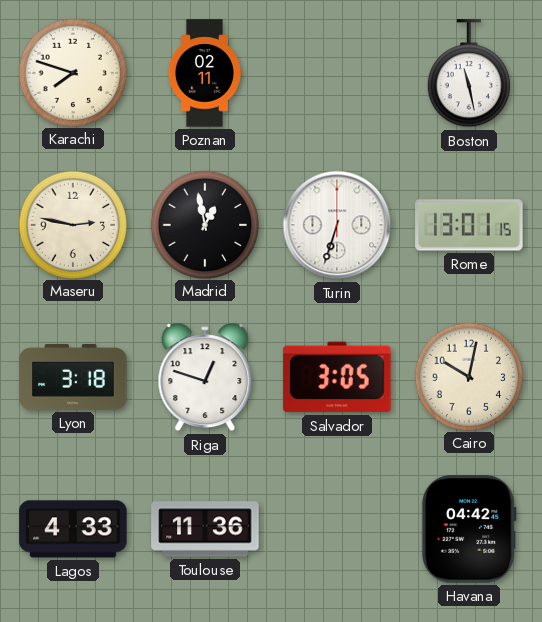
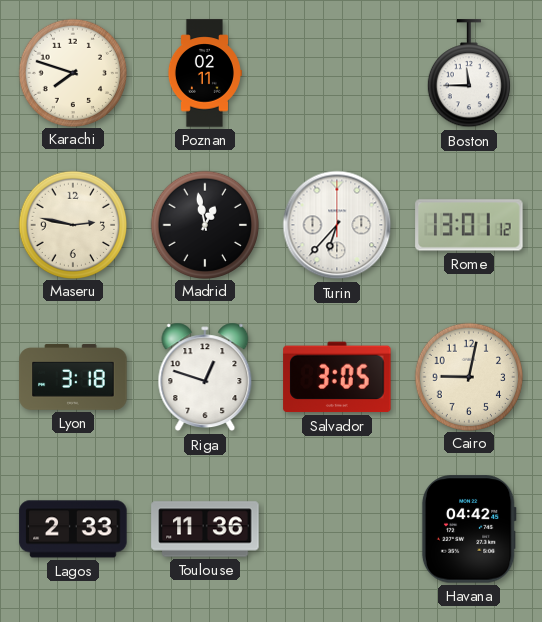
Boston: 11:28 -> 11:45
Turin: 6:33 -> 6:37
Rome: 13:01:15 -> 13:01:12
Cairo: 10:02 -> 9:02
Lagos: 4:33 -> 2:33
